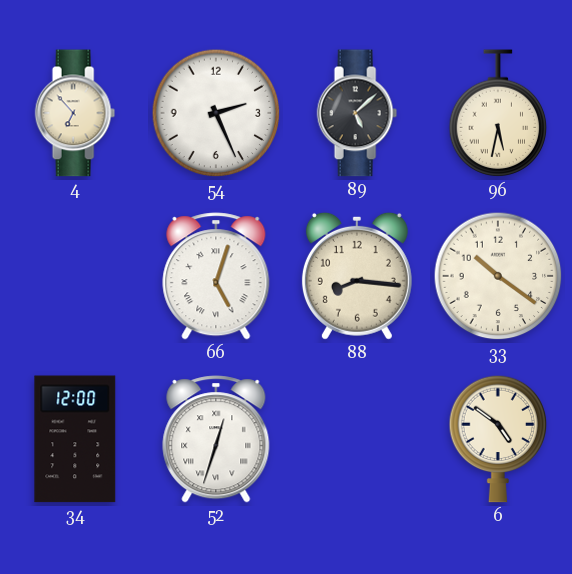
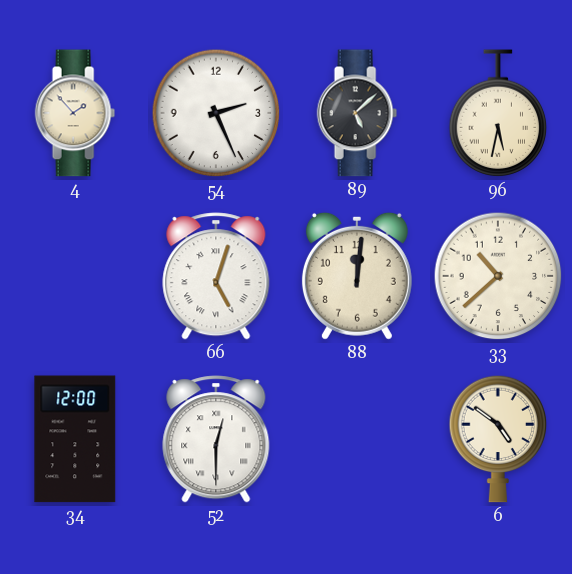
4: 6:53 -> 1:53
88: 8:16 -> 12:01
33: 10:21 -> 10:38
52: 12:33 -> 12:30
